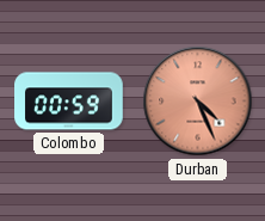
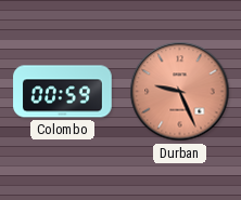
Durban: 4:26 -> 9:26
